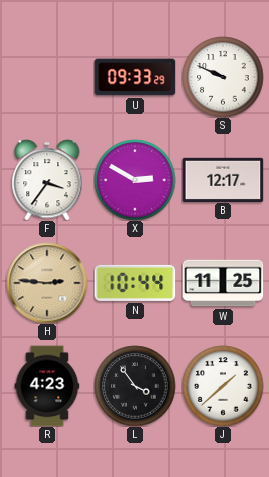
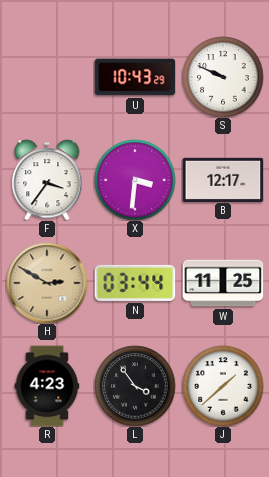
U: 09:33 -> 10:43
X: 2:50 -> 3:31
H: 2:46 -> 2:50
N: 10:44 -> 03:44
